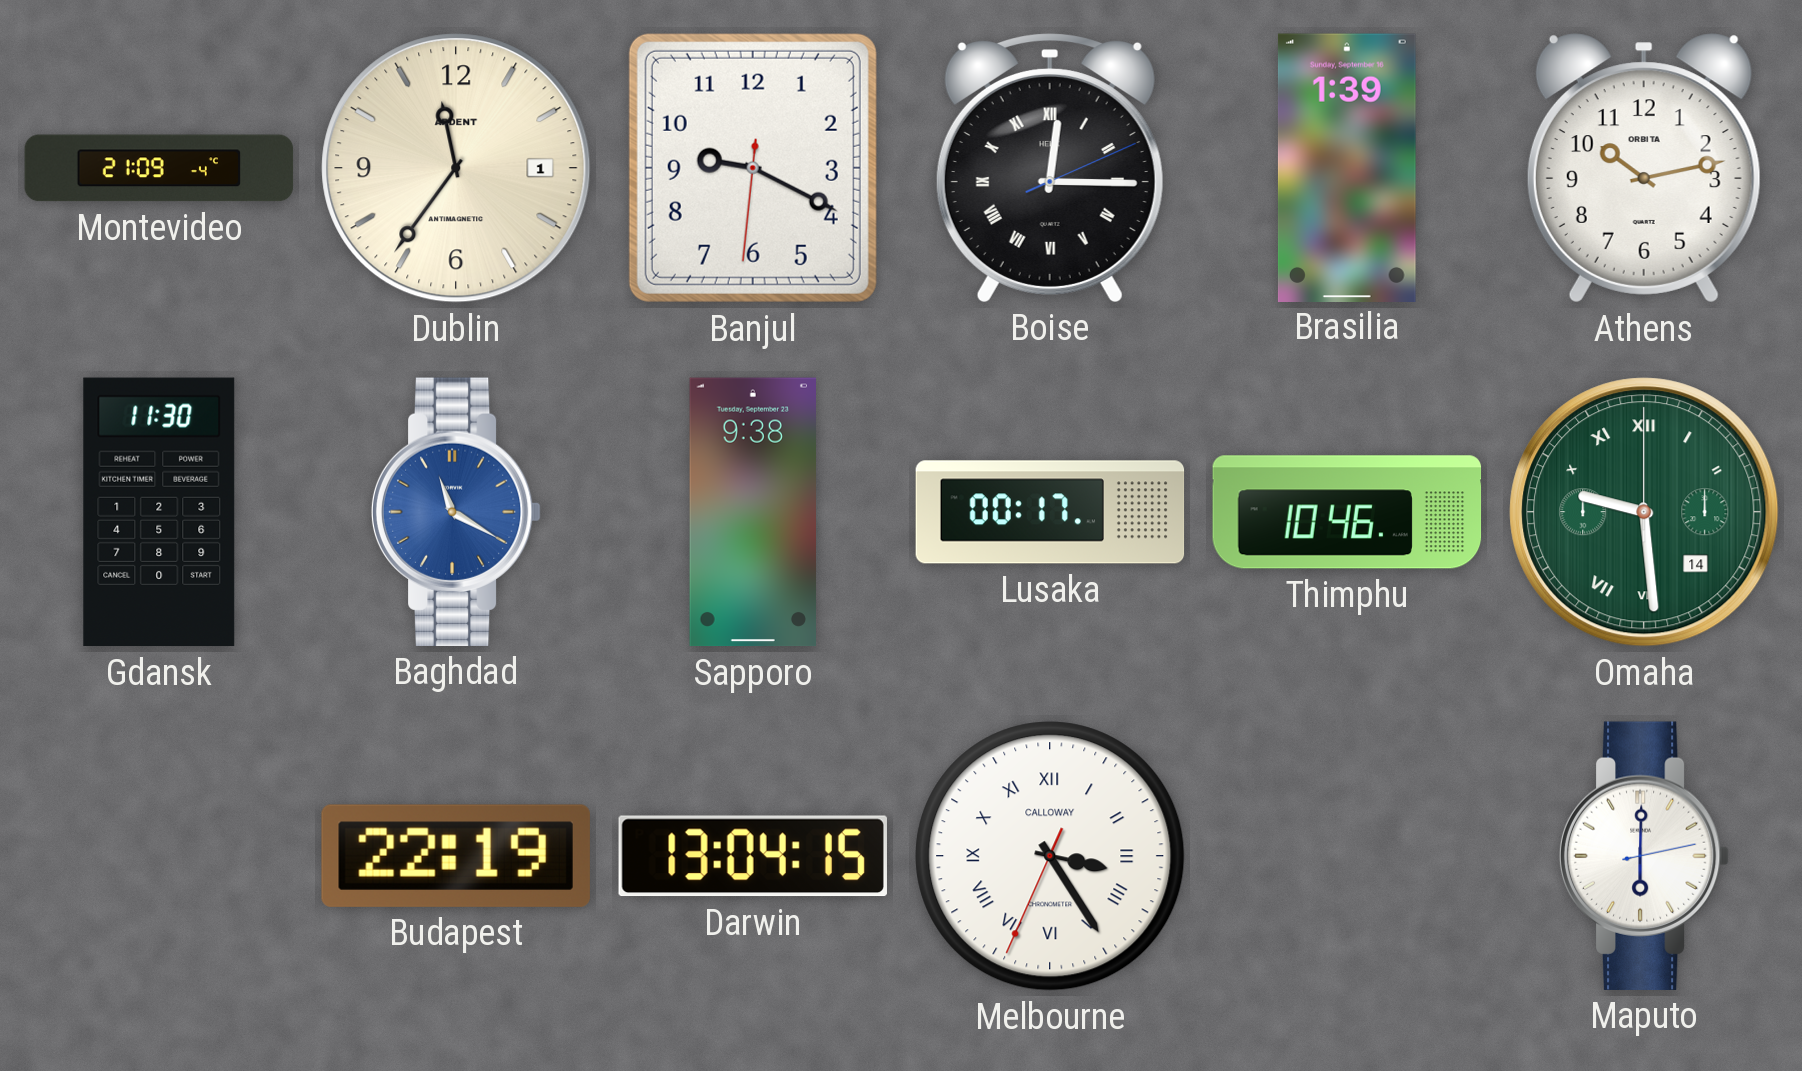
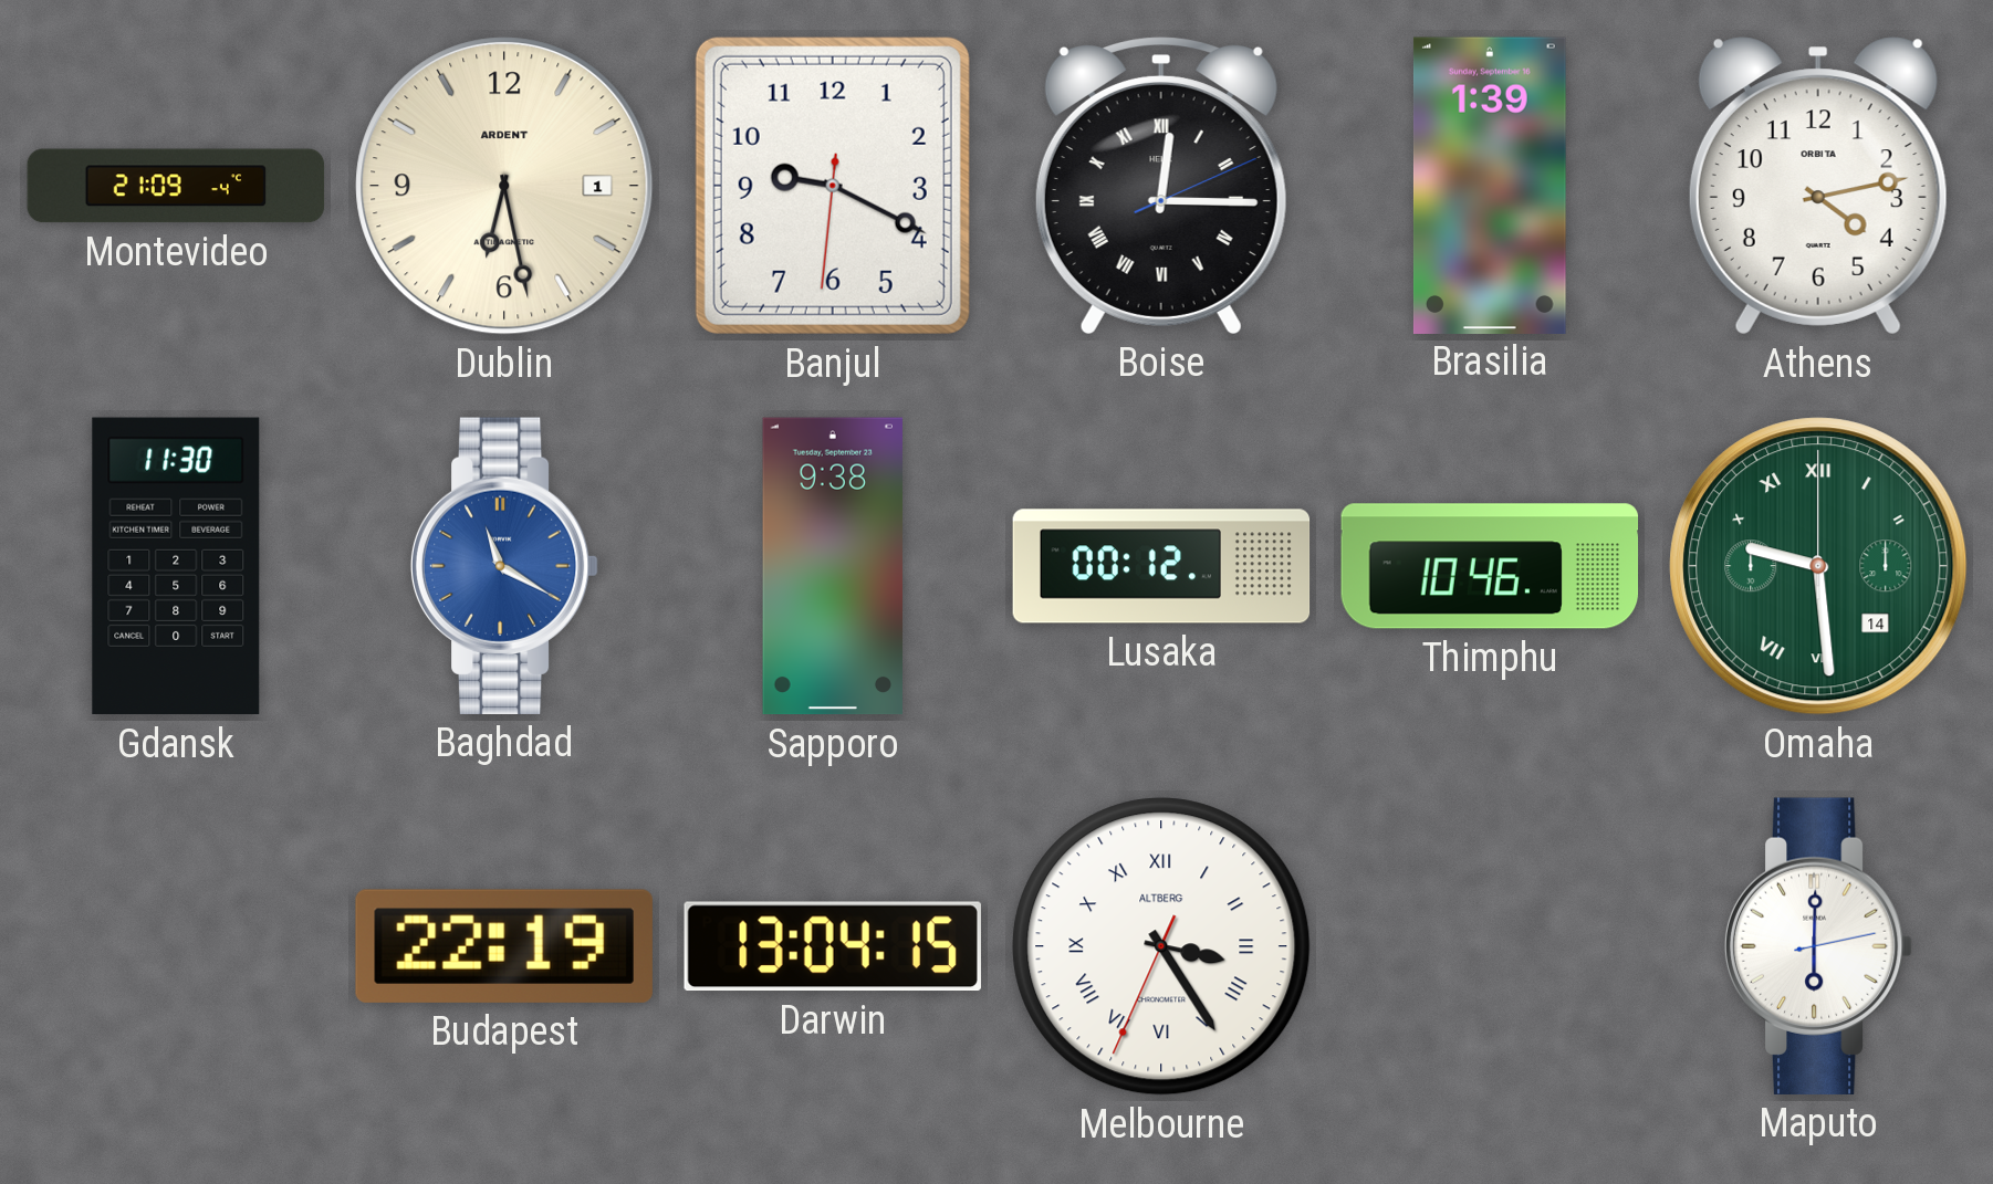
Dublin: 11:36 -> 6:28
Athens: 10:13 -> 4:13
Lusaka: 00:17 -> 00:12
Melbourne brand: CALLOWAY -> ALTBERG
